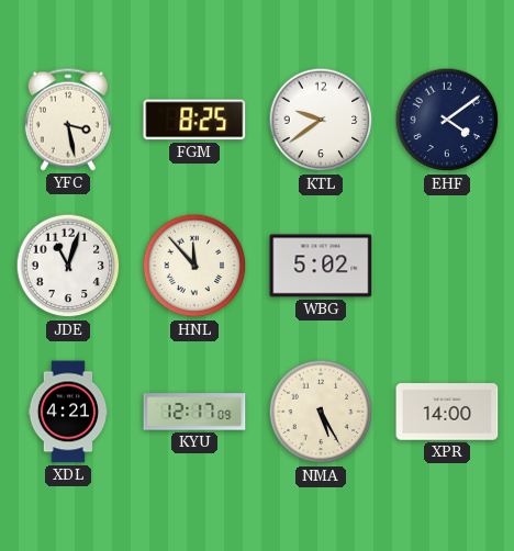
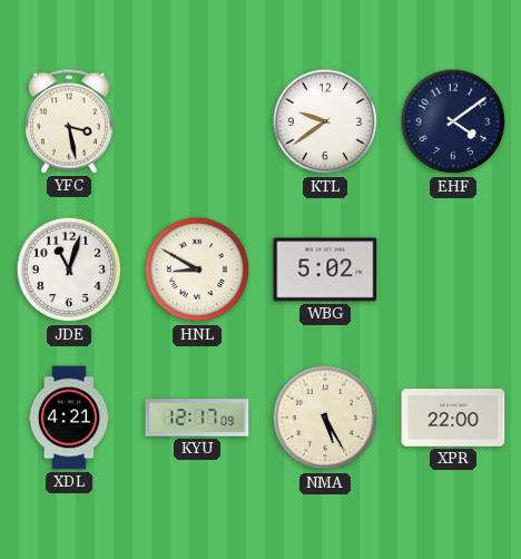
FGM: 8:25 -> none
HNL: 11:53 -> 8:50
XPR: 14:00 -> 22:00
